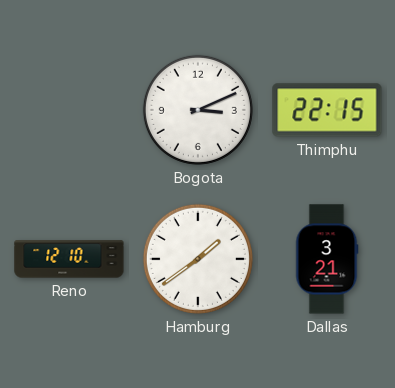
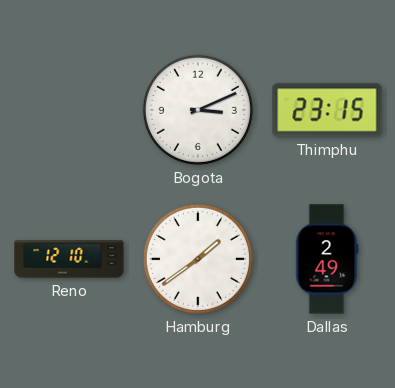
Thimphu: 22:15 -> 23:15
Dallas: 3:21 -> 2:49
